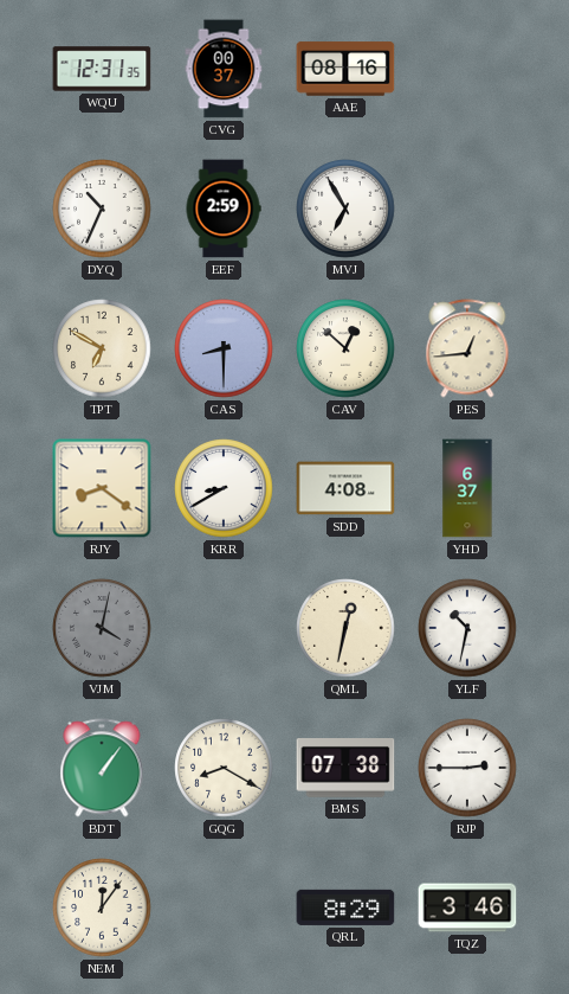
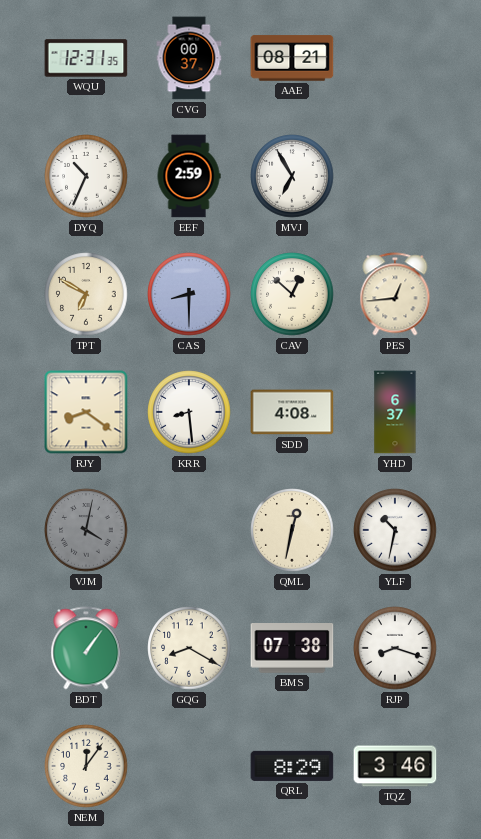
AAE: 08:16 -> 08:21
KRR: 8:40 -> 8:29
RJP: 2:45 -> 8:18
